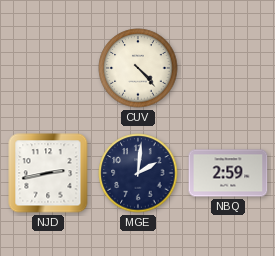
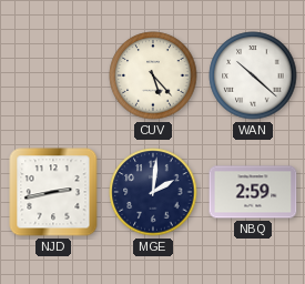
CUV: 4:23 -> 5:23
WAN: none -> 10:22
